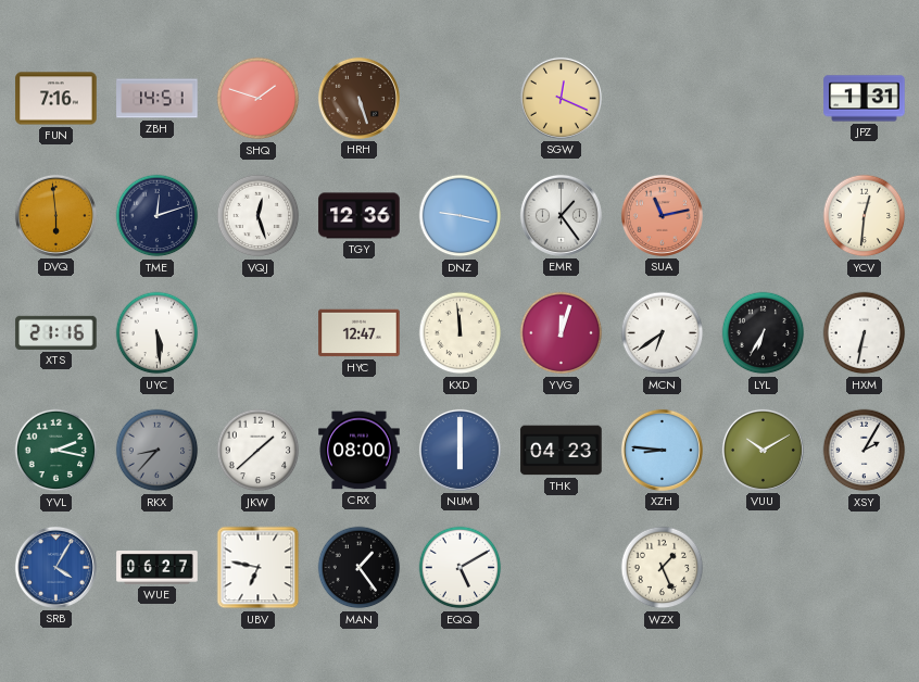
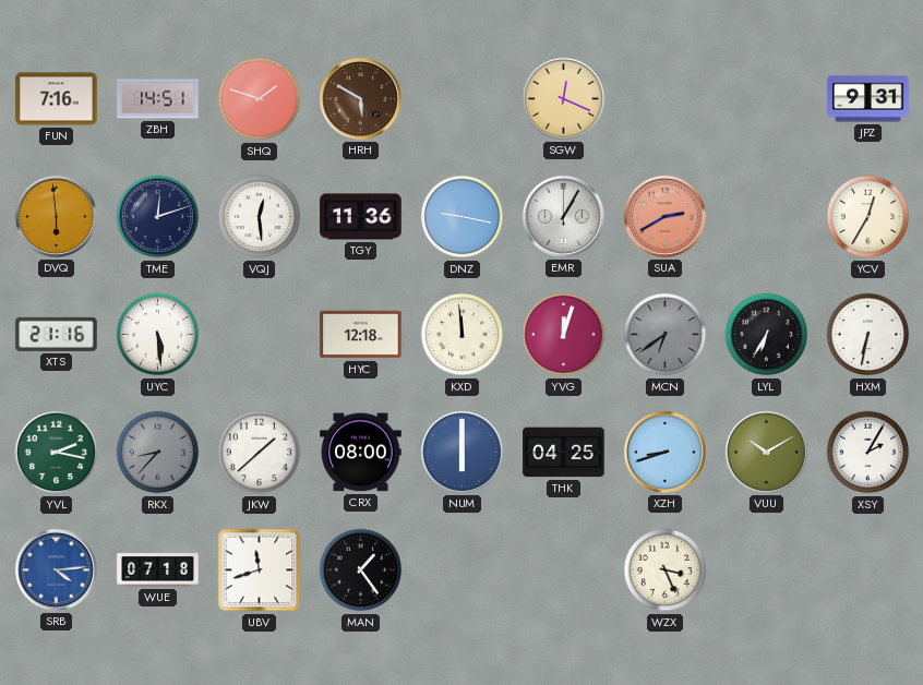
HRH: 5:27 -> 5:50
JPZ: 1:31 -> 9:31
VQJ: 12:27 -> 12:29
TGY: 12:36 -> 11:36
EMR: 1:24 -> 1:05
SUA: 11:13 -> 2:40
YCV: 12:31 -> 12:35
HYC: 12:47 -> 12:18
MCN dial: white -> grey
THK: 04:23 -> 04:25
XZH: 8:46 -> 8:42
SRB: 4:05 -> 4:14
WUE: 06:27 -> 07:18
UBV: 6:47 -> 11:42
EQQ: 5:10 -> none
WZX: 1:26 -> 3:26
